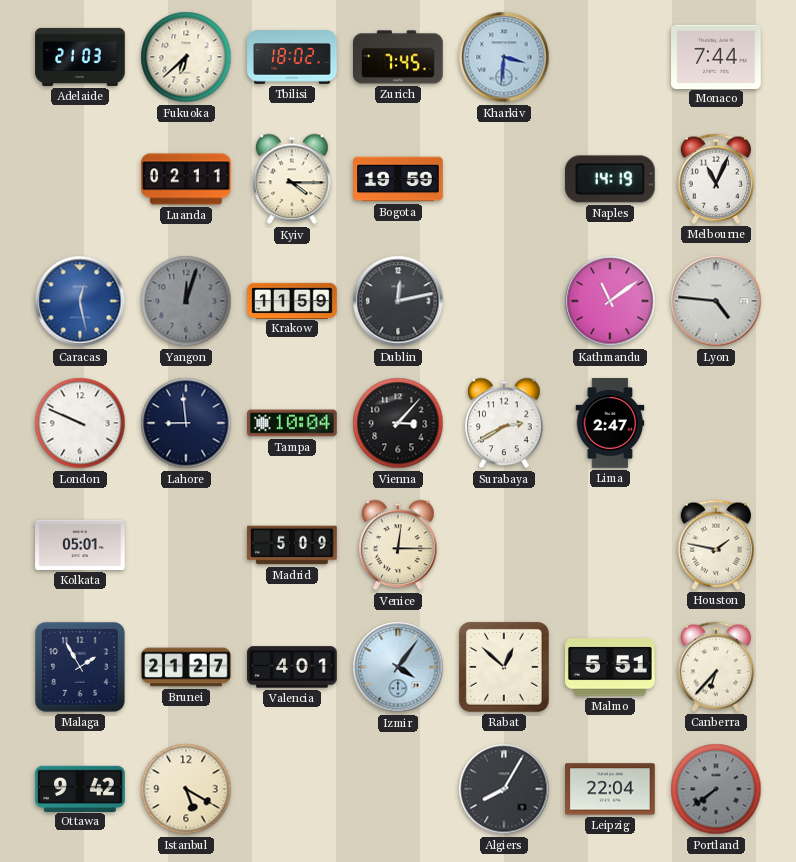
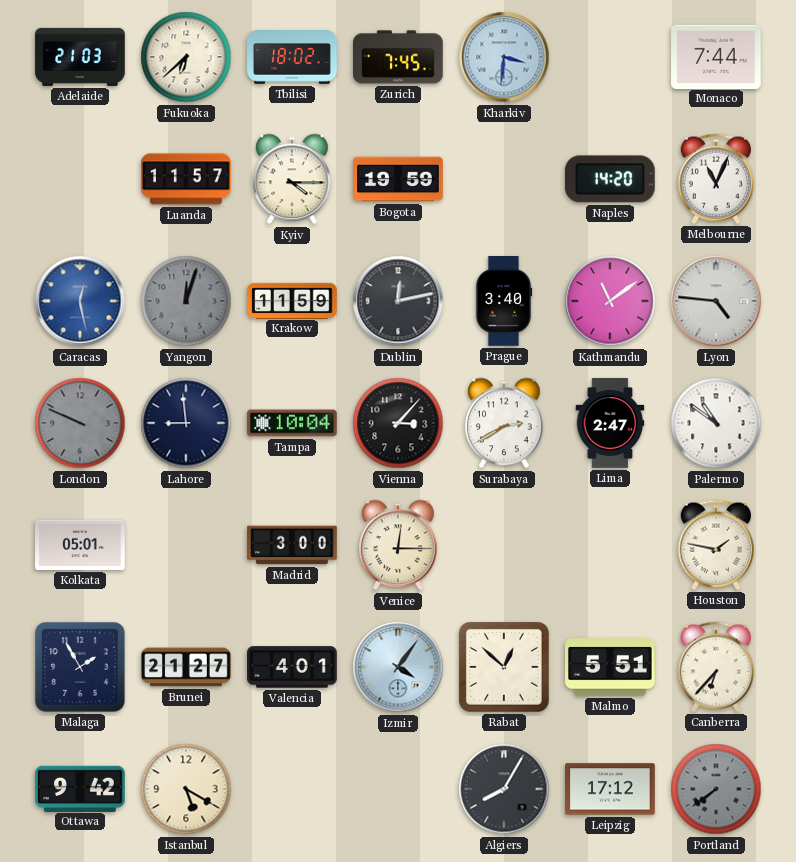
Luanda: 02:11 -> 11:57
Naples: 14:19 -> 14:20
Prague: none -> 3:40
London dial: white -> grey
Palermo: none -> 10:51
Madrid: 5:09 -> 3:00
Leipzig: 22:04 -> 17:12
